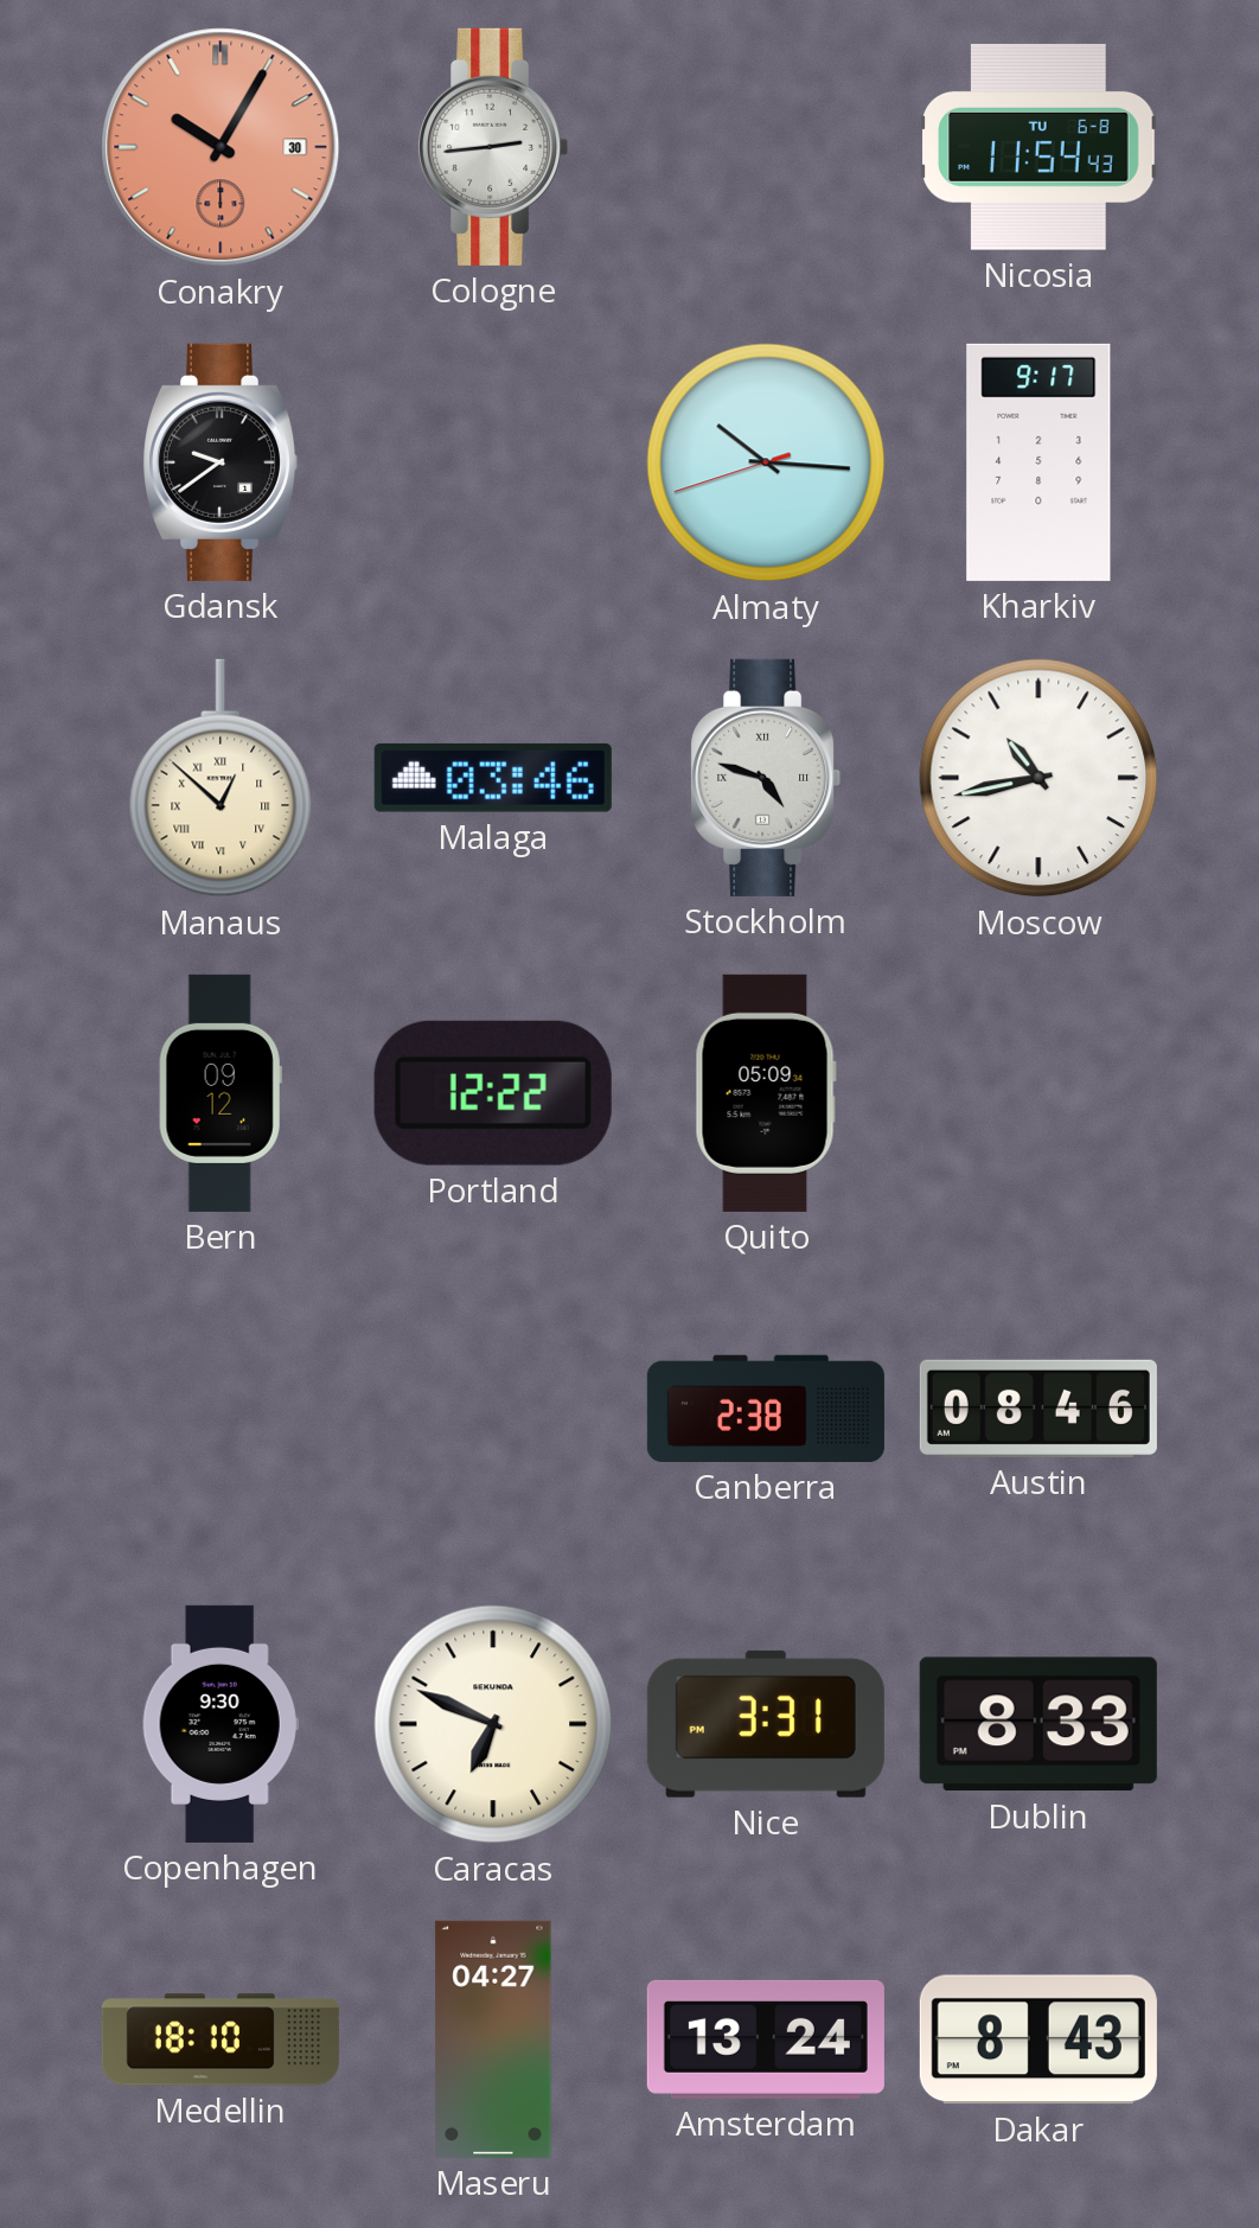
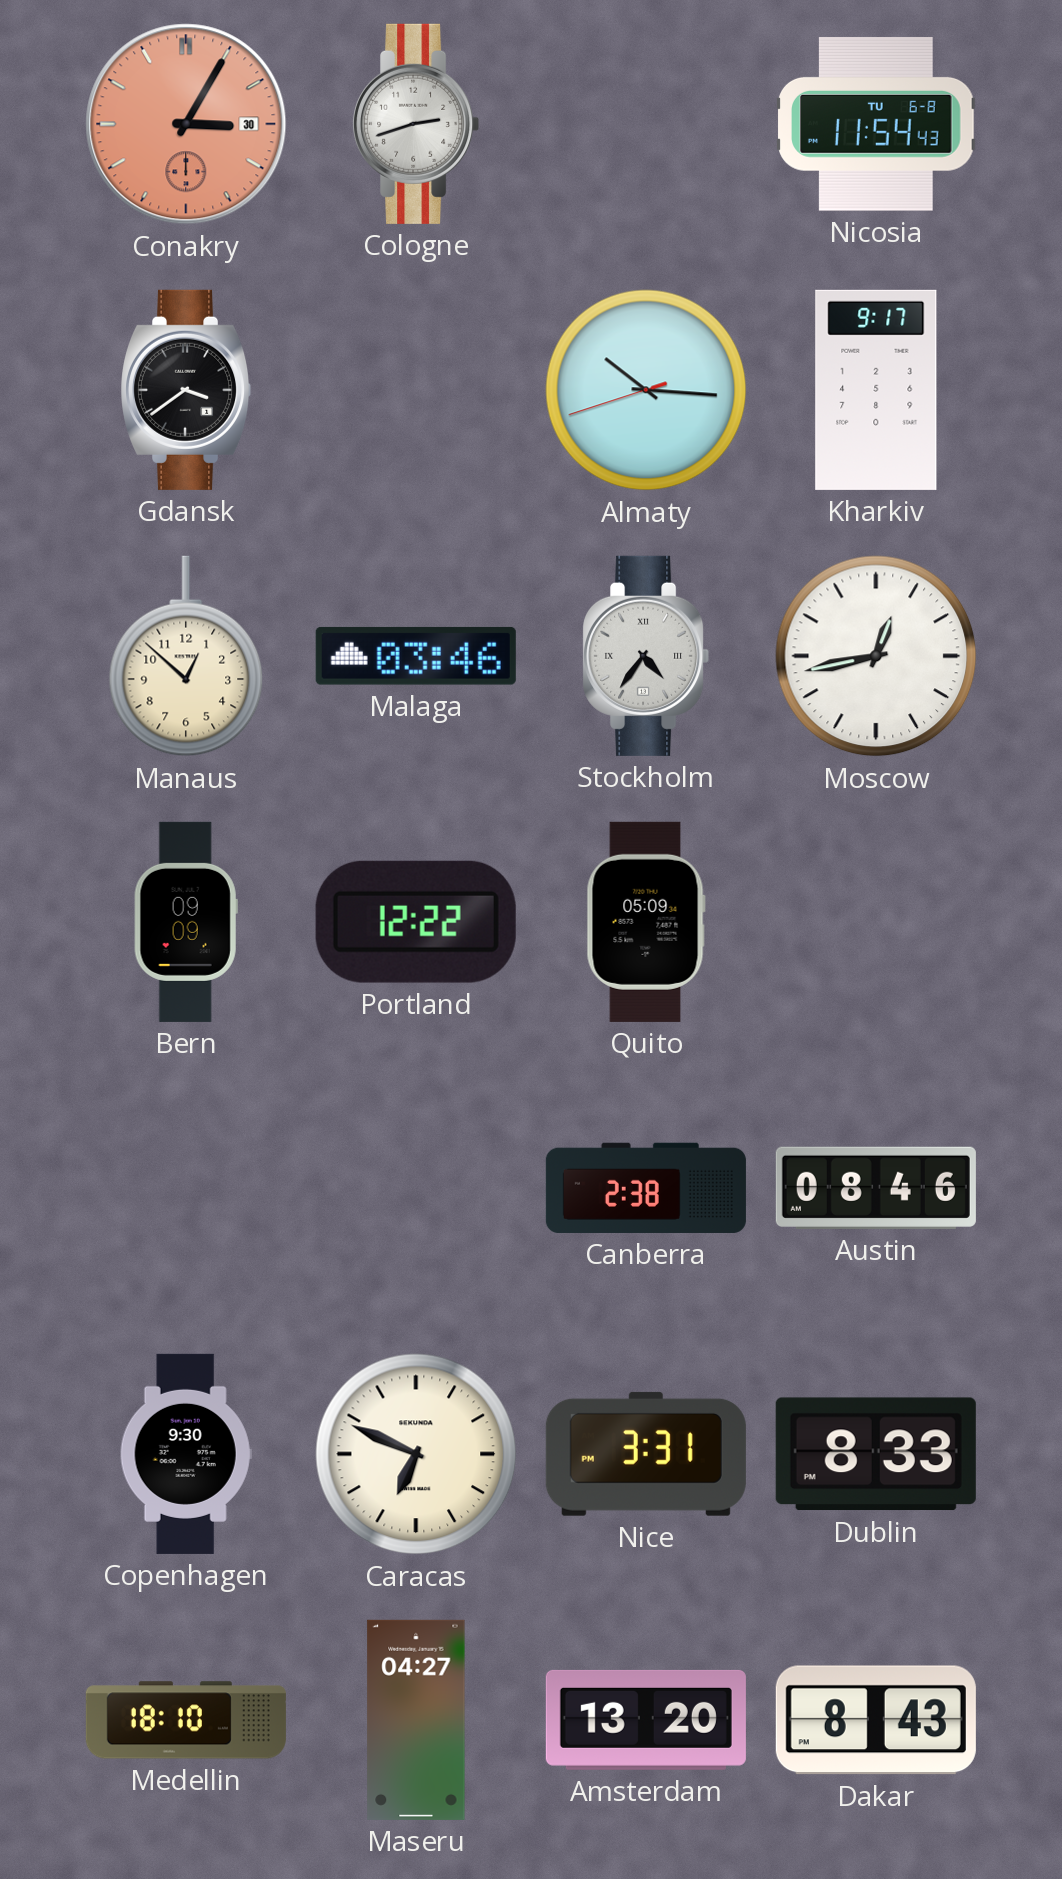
Conakry: 10:05 -> 3:05
Cologne: 2:44 -> 2:42
Gdansk: 9:39 -> 3:39
Manaus numerals: Roman -> Arabic
Stockholm: 4:48 -> 4:36
Moscow: 10:43 -> 12:43
Bern: 09:12 -> 09:09
Amsterdam: 13:24 -> 13:20
